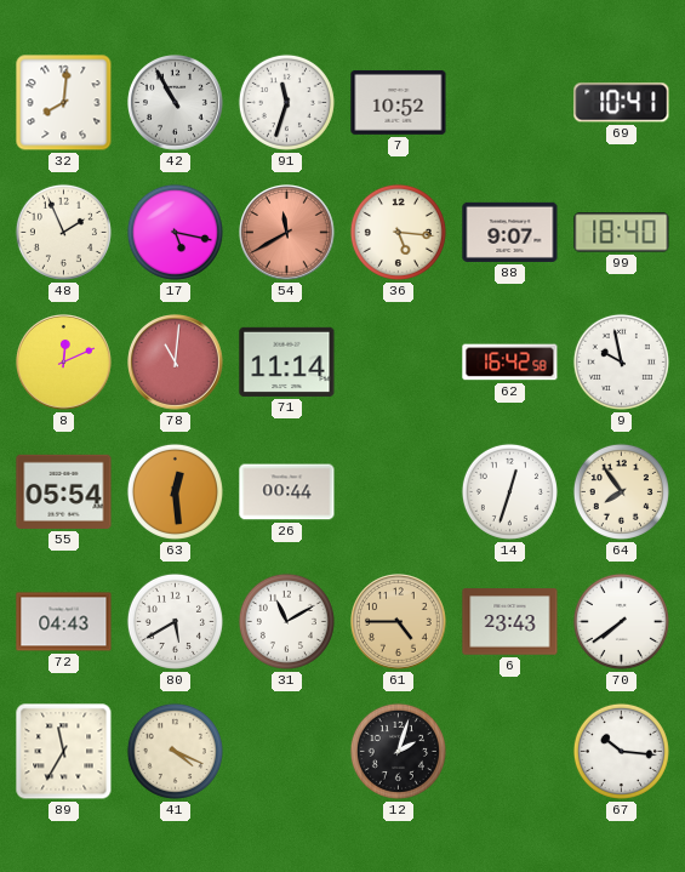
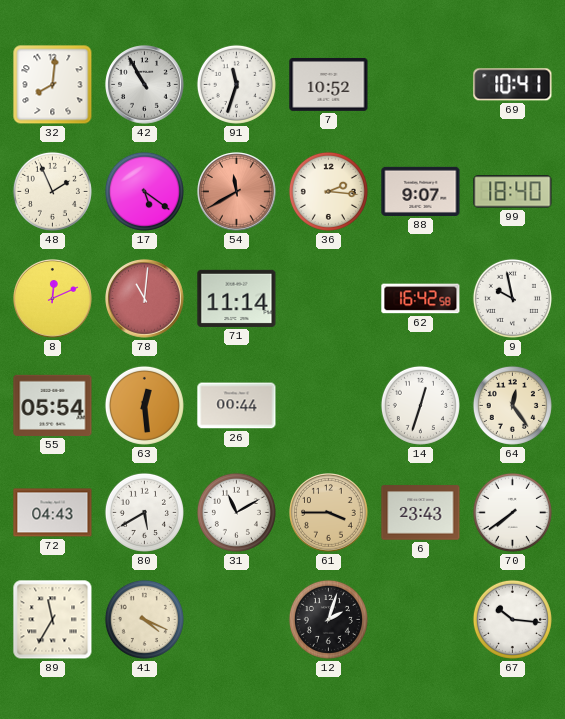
17: 5:17 -> 5:21
36: 5:16 -> 2:16
64: 7:54 -> 12:24
61: 4:45 -> 3:45
